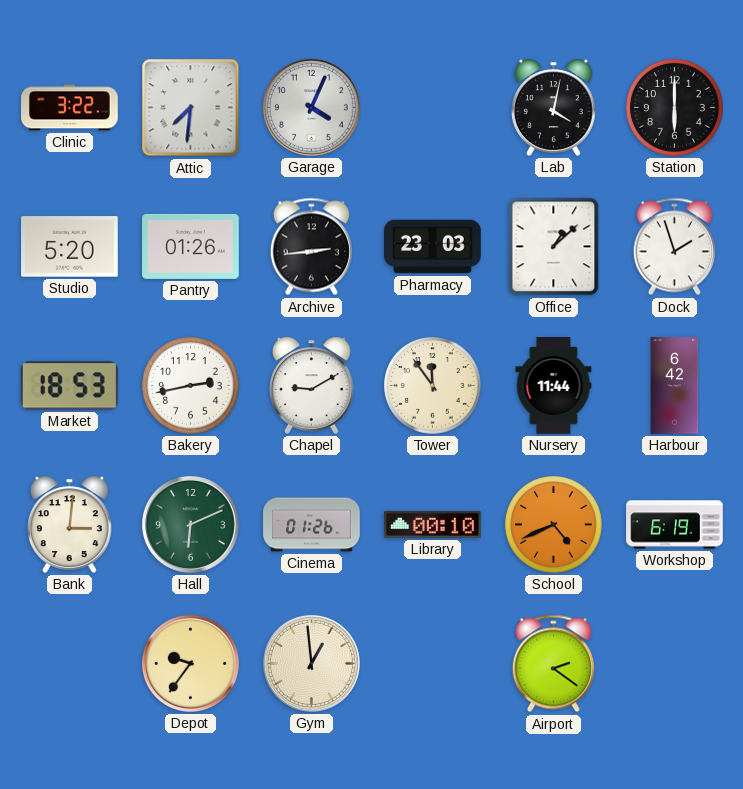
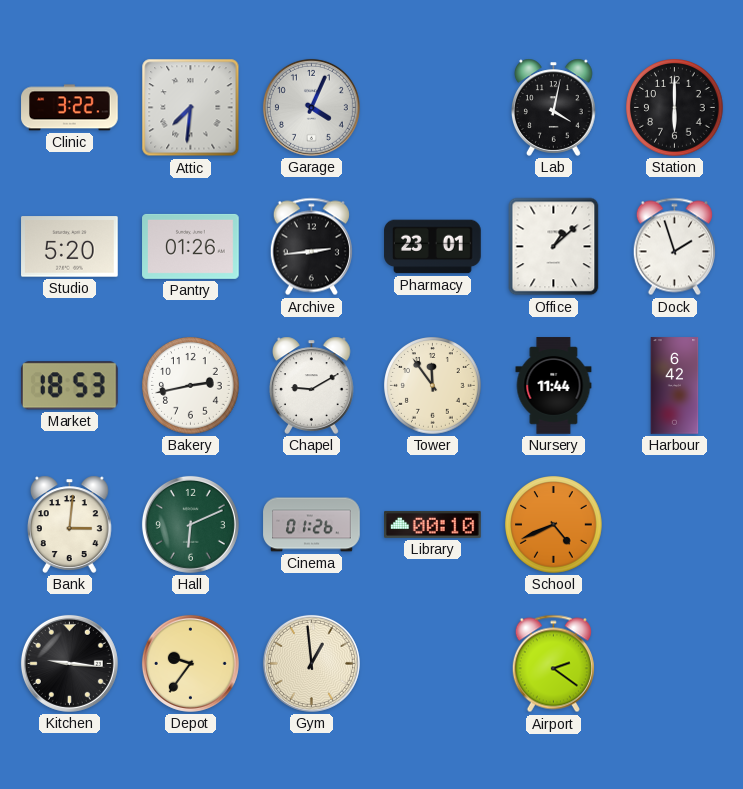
Pharmacy: 23:03 -> 23:01
Workshop: 6:19 -> none
Kitchen: none -> 9:16
